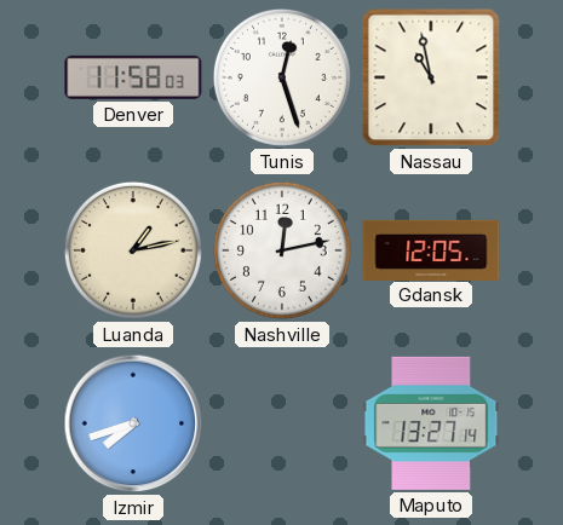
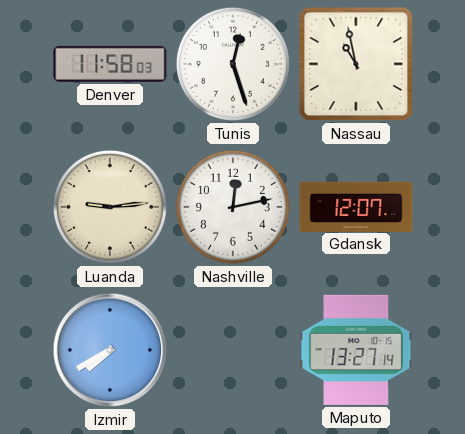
Luanda: 1:13 -> 9:14
Gdansk: 12:05 -> 12:07
Izmir: 7:42 -> 7:40
